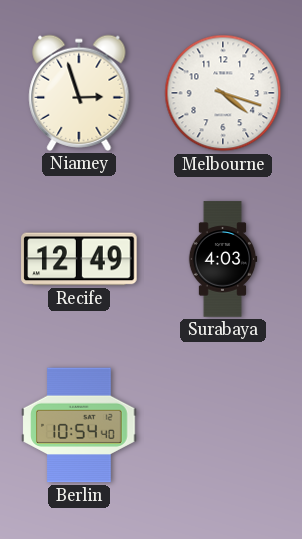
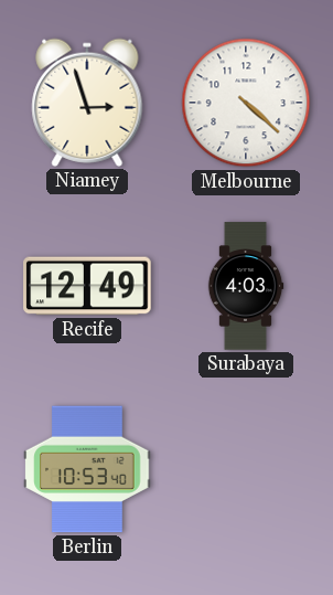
Melbourne: 4:18 -> 4:22
Berlin: 10:54 -> 10:53
